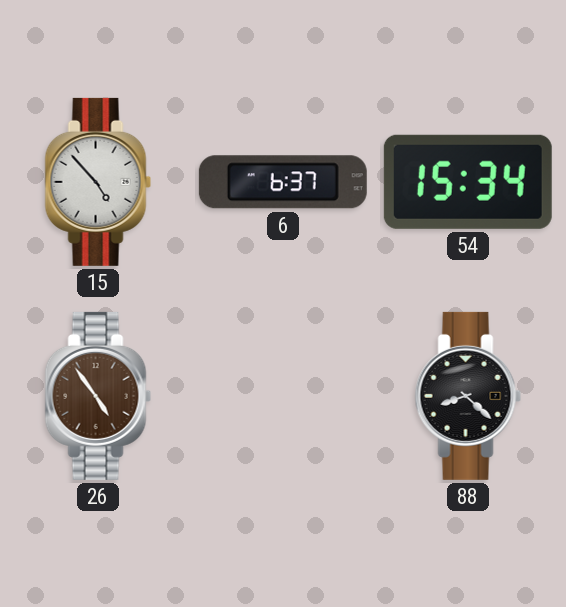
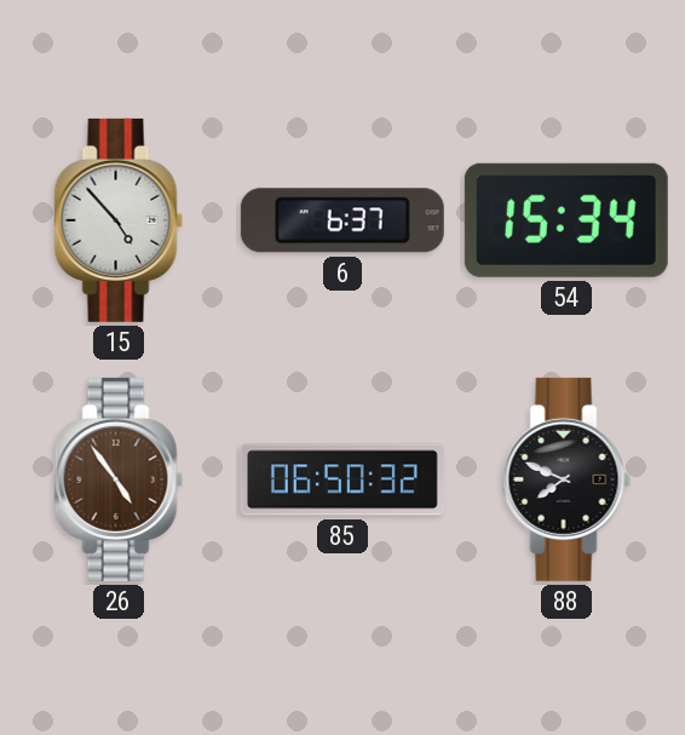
85: none -> 06:50
88: 8:22 -> 7:49
